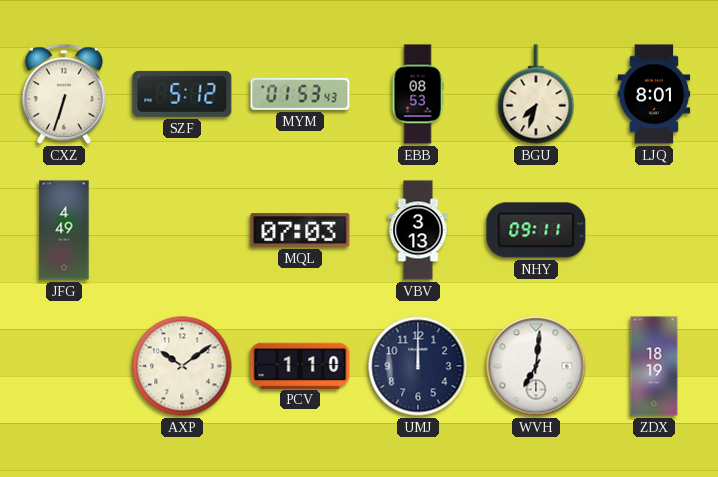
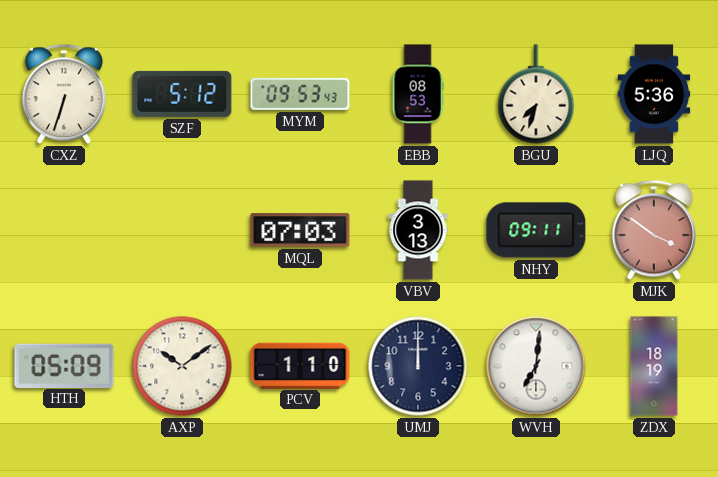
MYM: 01:53 -> 09:53
LJQ: 8:01 -> 5:36
JFG: 4:49 -> none
MJK: none -> 3:51
HTH: none -> 05:09
